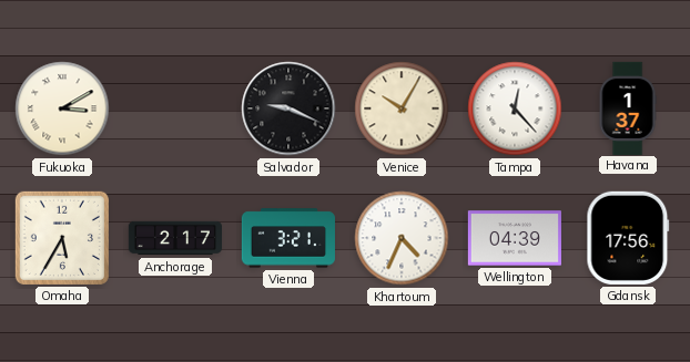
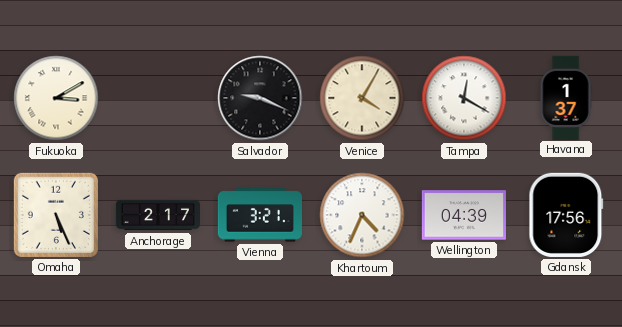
Venice: 10:05 -> 4:05
Tampa: 12:23 -> 12:20
Omaha: 5:35 -> 5:26
